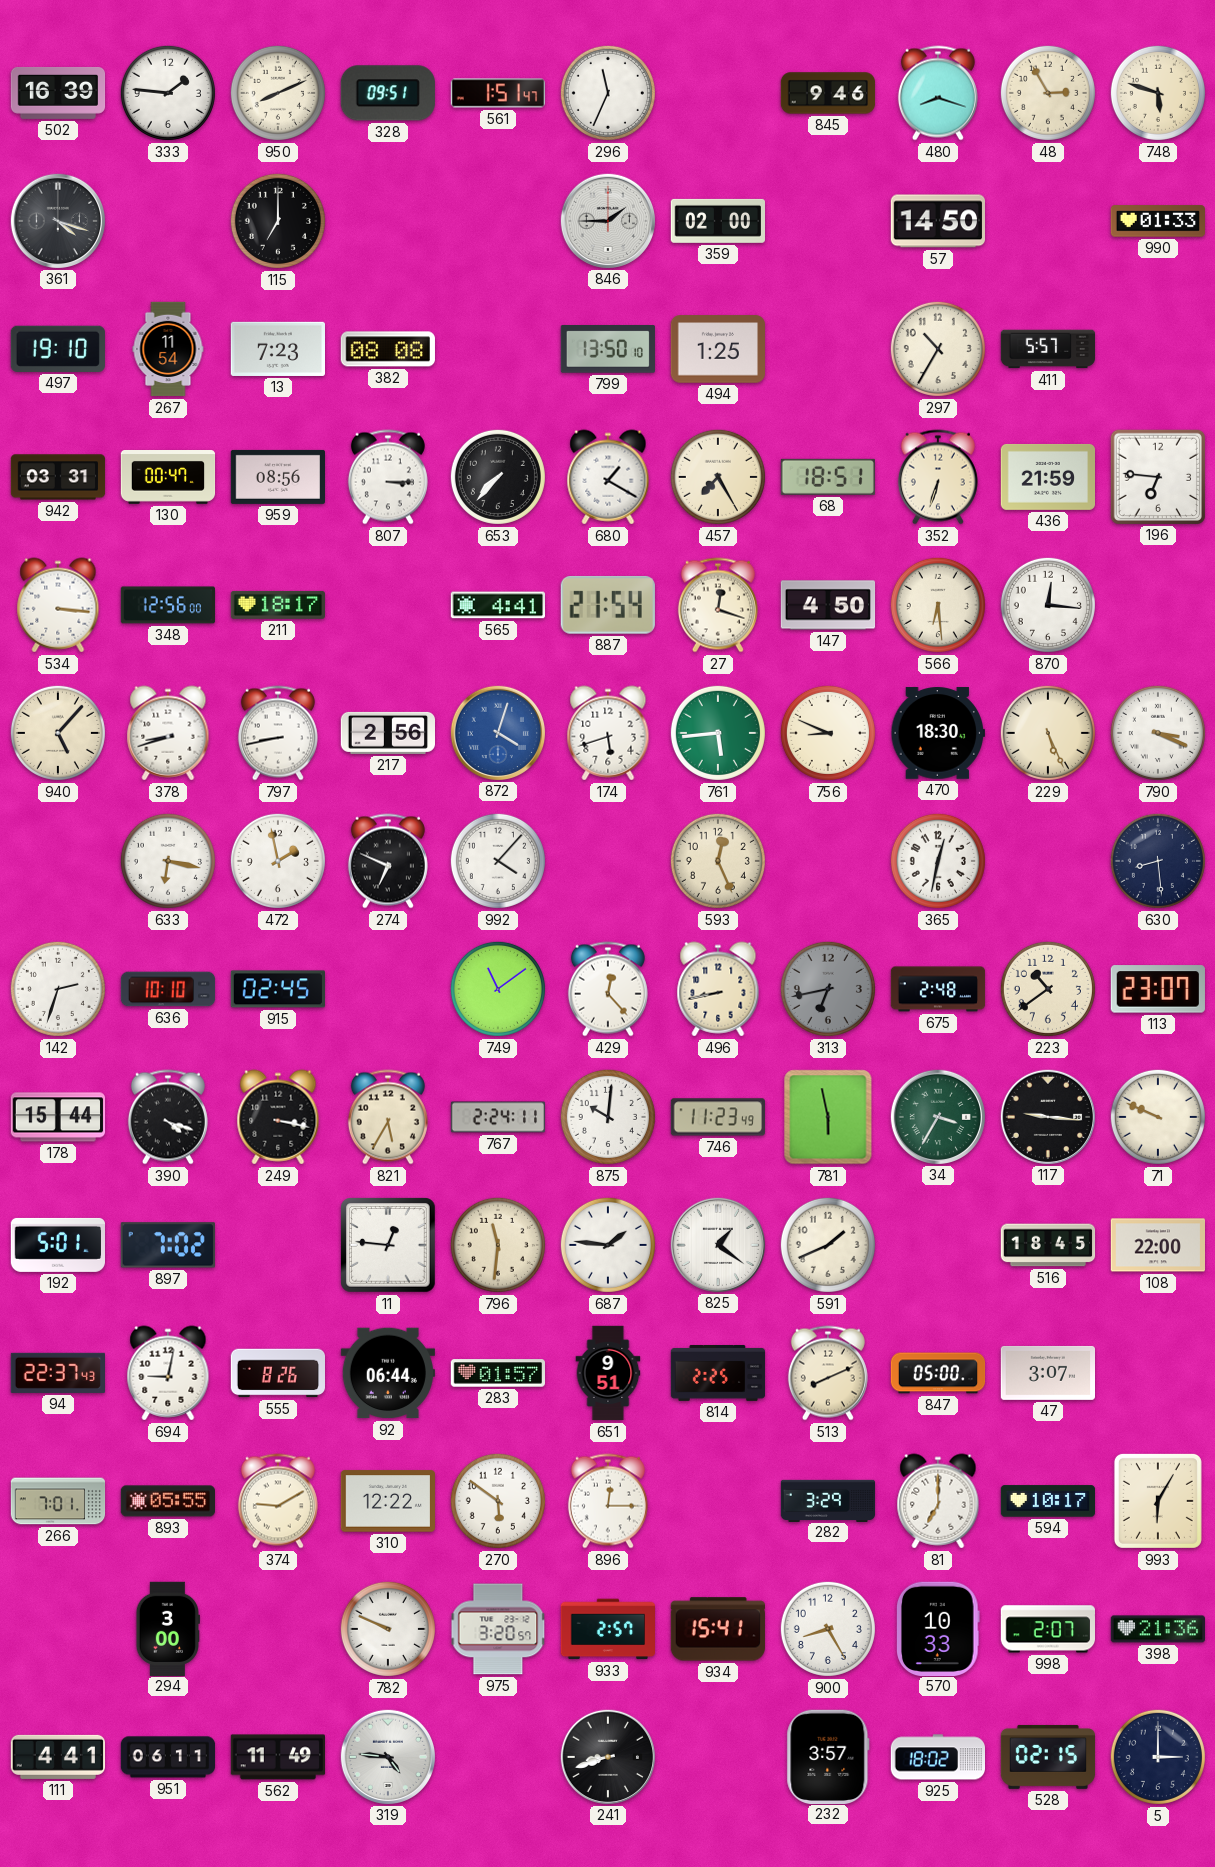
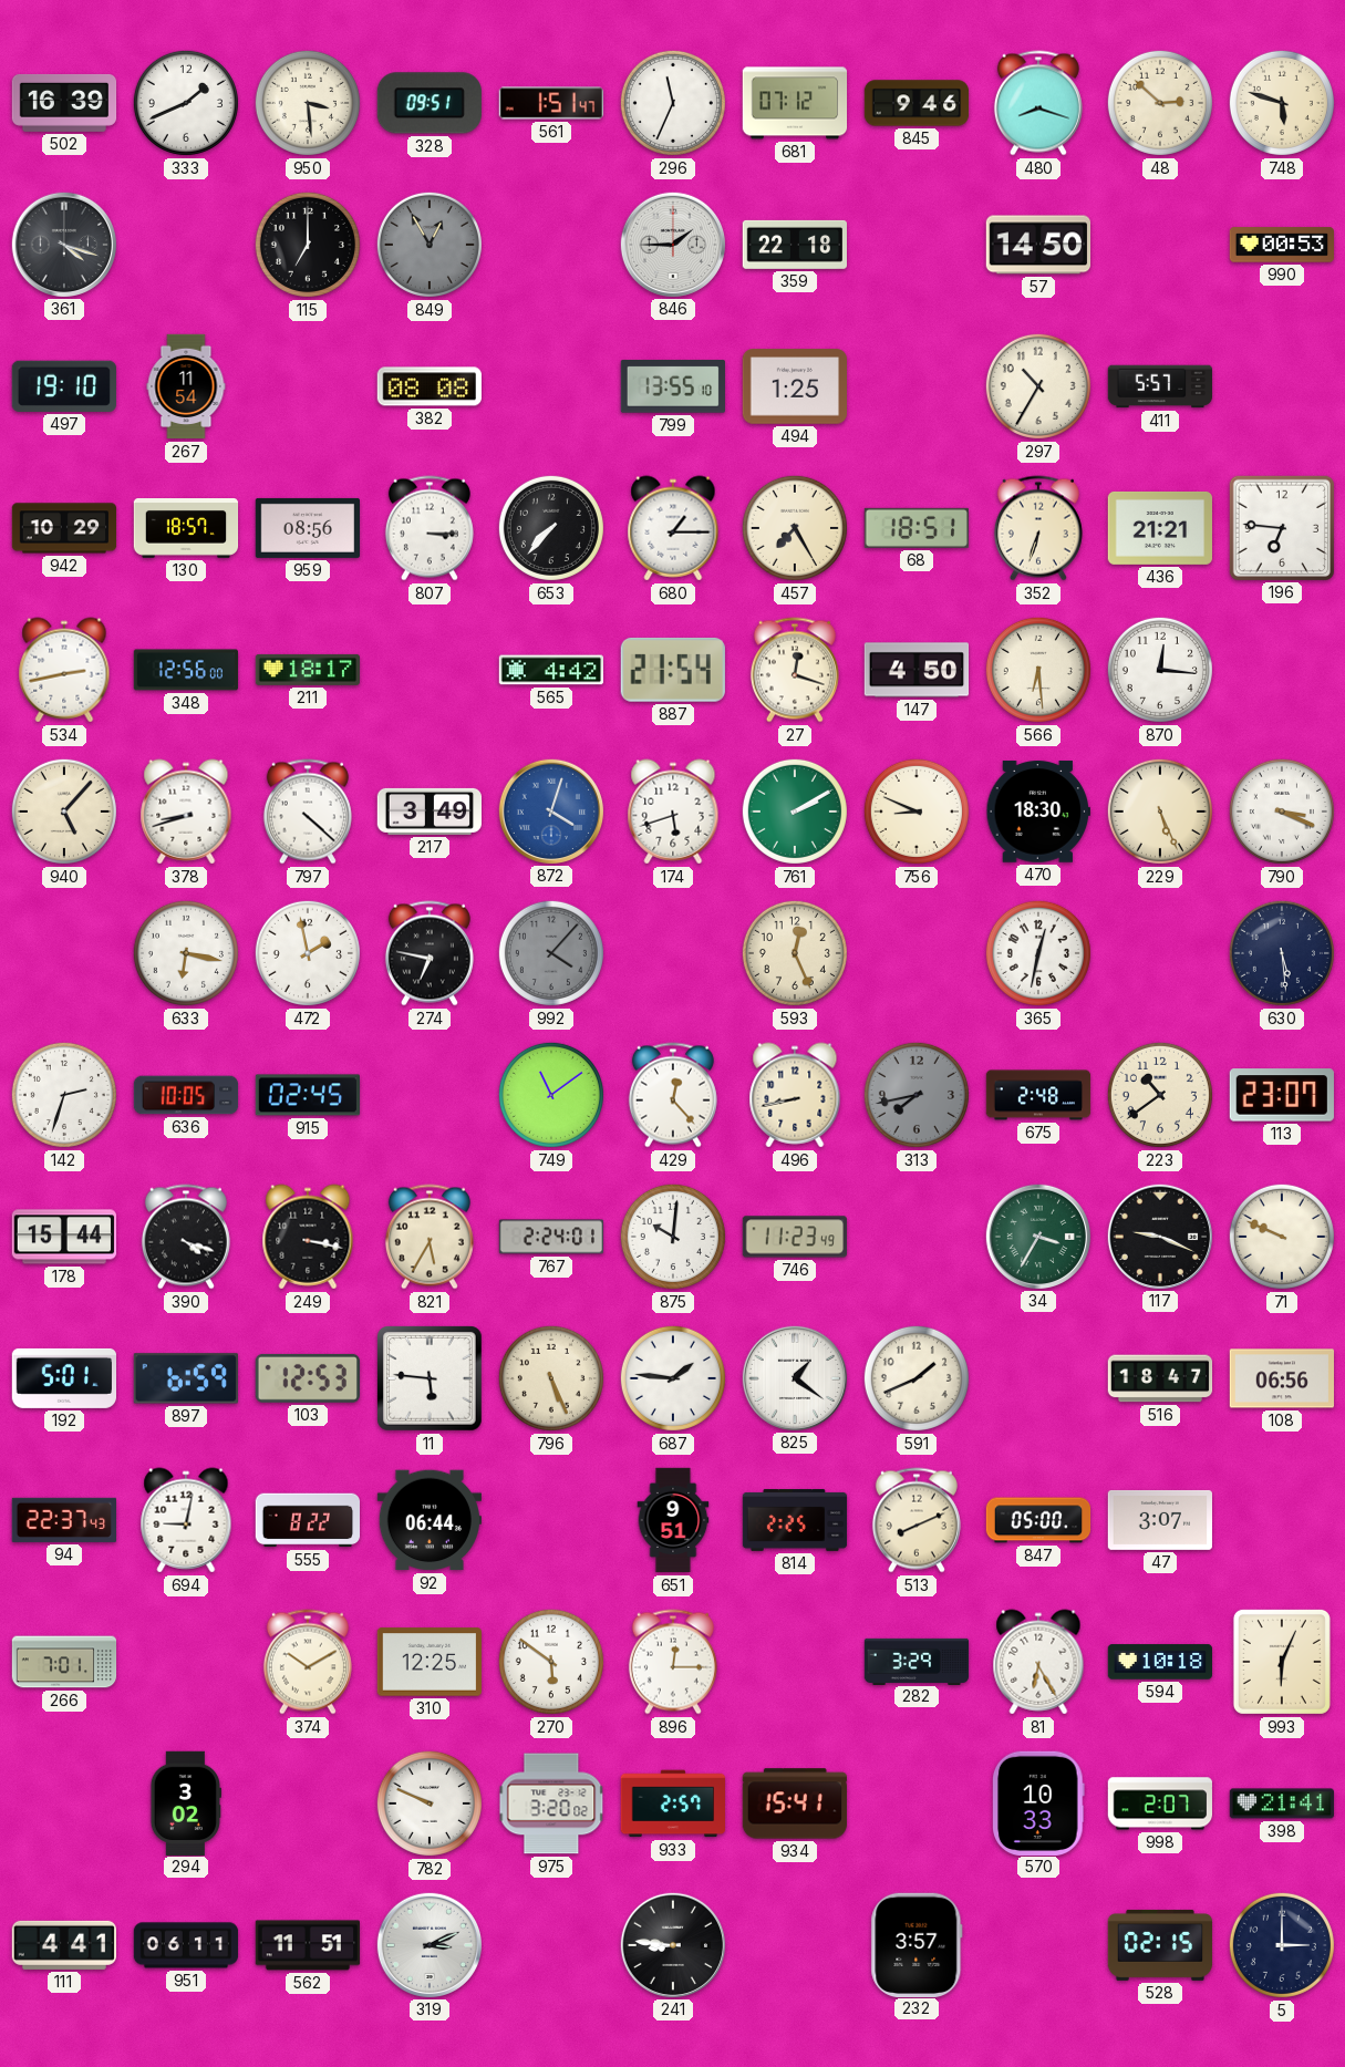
333: 1:46 -> 1:41
950: 8:11 -> 3:29
681: none -> 07:12
48: 2:55 -> 2:52
849: none -> 12:55
359: 02:00 -> 22:18
990: 01:33 -> 00:53
13: 7:23 -> none
799: 13:50 -> 13:55
942: 03:31 -> 10:29
130: 00:47 -> 18:57
680: 1:20 -> 1:15
436: 21:59 -> 21:21
534: 3:16 -> 2:43
565: 4:41 -> 4:42
797: 8:43 -> 4:22
217: 2:56 -> 3:49
761: 5:44 -> 2:10
274: 6:49 -> 6:47
992 dial: white -> grey
630: 8:29 -> 5:29
636: 10:10 -> 10:05
313: 6:43 -> 7:43
767: 2:24:11 -> 2:24:01
781: 5:58 -> none
117: 9:16 -> 9:19
897: 7:02 -> 6:59
103: none -> 12:53
11: 12:46 -> 5:46
796: 11:31 -> 5:26
516: 18:45 -> 18:47
108: 22:00 -> 06:56
555: 8:26 -> 8:22
283: 01:57 -> none
893: 05:55 -> none
374: 9:10 -> 10:10
310: 12:22 -> 12:25
81: 7:00 -> 6:25
594: 10:17 -> 10:18
993: 6:05 -> 6:04
294: 3:00 -> 3:02
975: 3:20:57 -> 3:20:02
900: 8:25 -> none
398: 21:36 -> 21:41
562: 11:49 -> 11:51
319: 4:46 -> 3:11
241: 8:42 -> 8:46
925: 18:02 -> none
